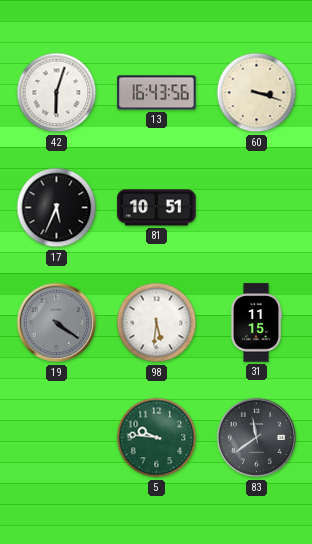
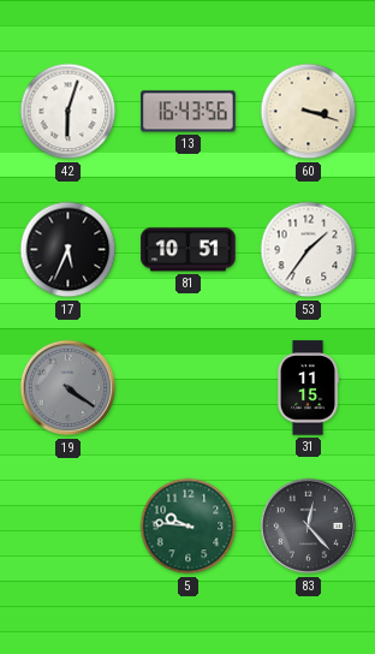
53: none -> 1:36
98: 5:31 -> none
83: 11:39 -> 12:23
